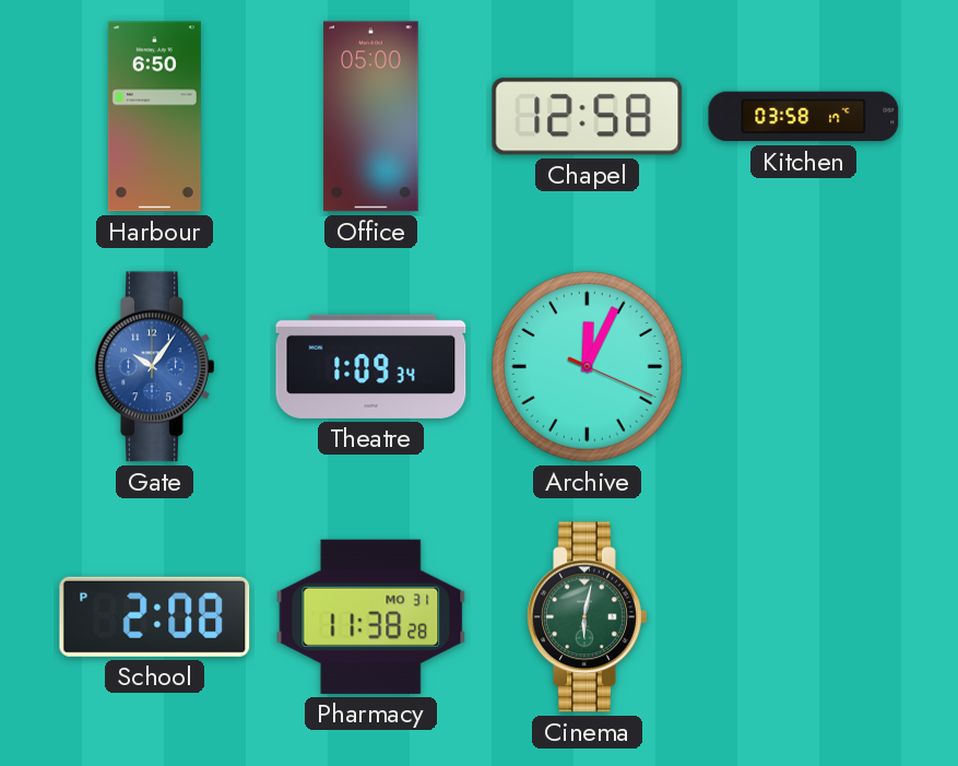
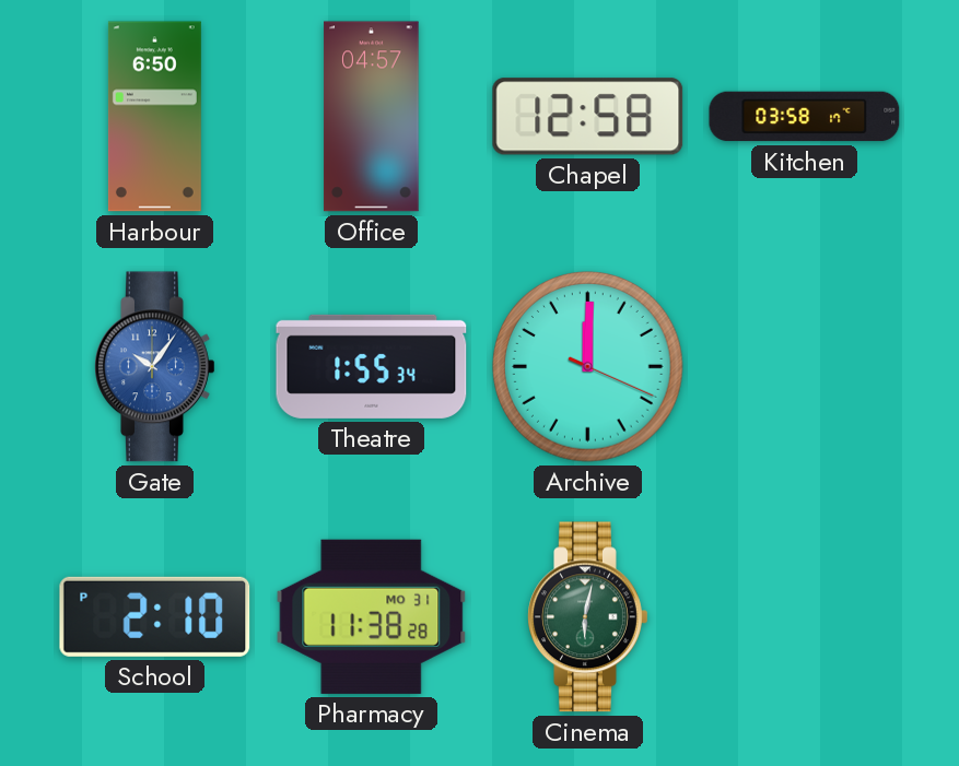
Office: 05:00 -> 04:57
Theatre: 1:09 -> 1:55
Archive: 12:04 -> 12:00
School: 2:08 -> 2:10
